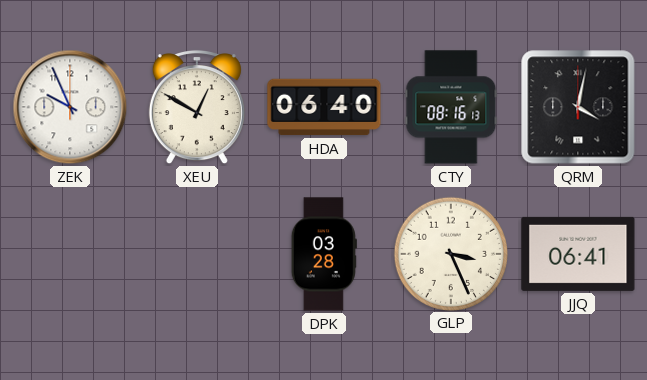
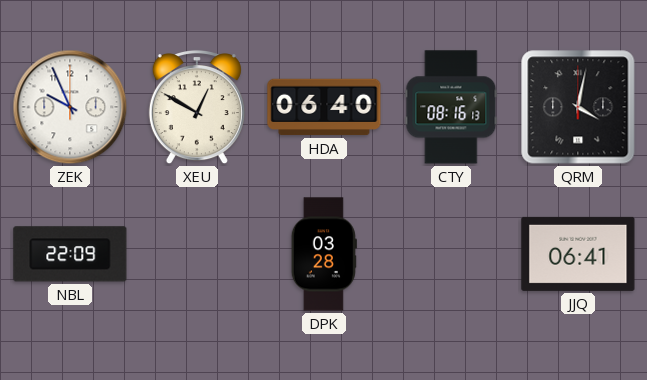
NBL: none -> 22:09
GLP: 3:26 -> none
